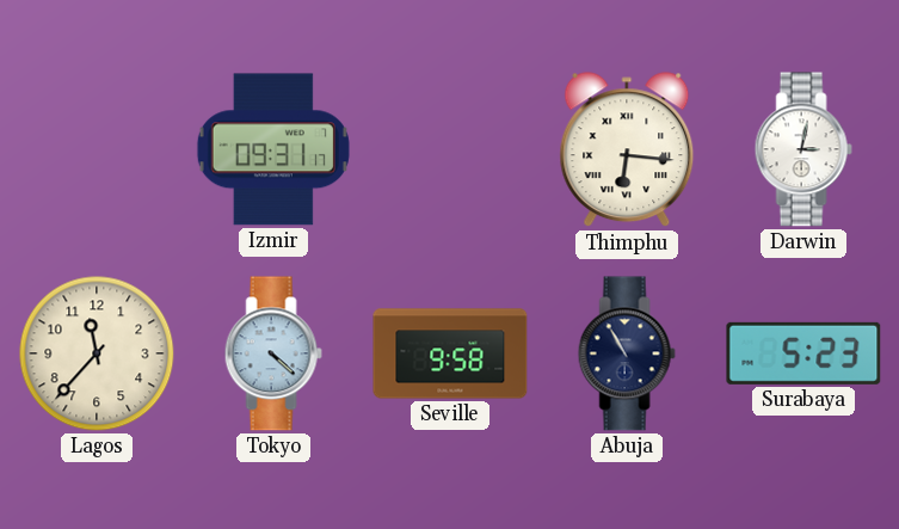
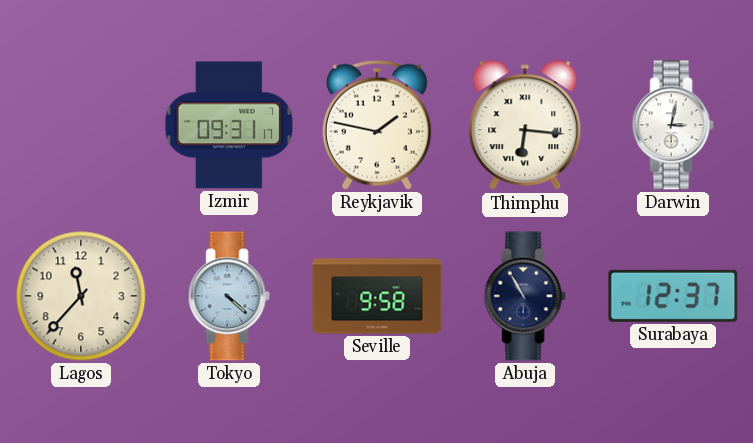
Reykjavik: none -> 1:47
Surabaya: 5:23 -> 12:37
